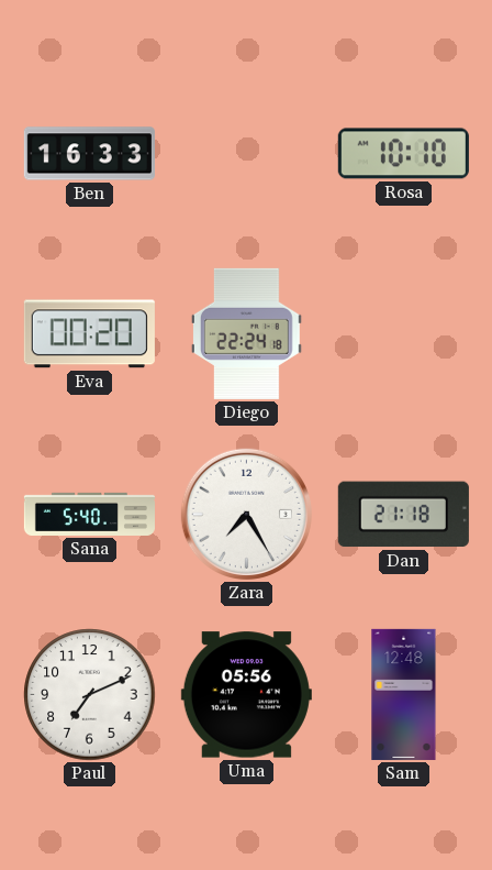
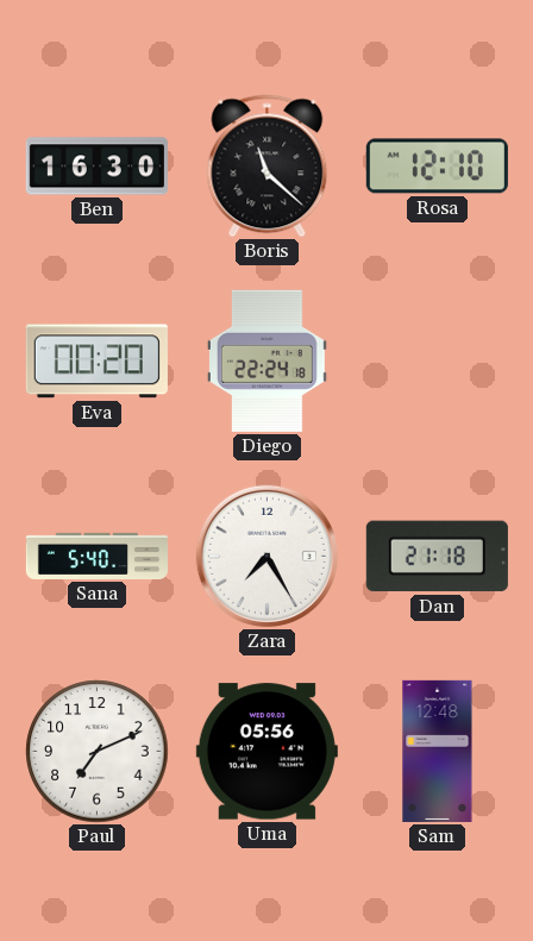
Ben: 16:33 -> 16:30
Boris: none -> 11:22
Rosa: 10:10 -> 12:10
